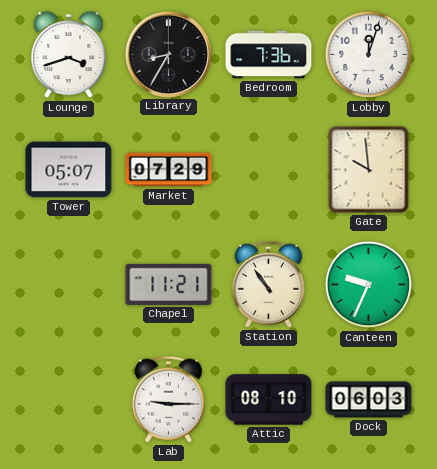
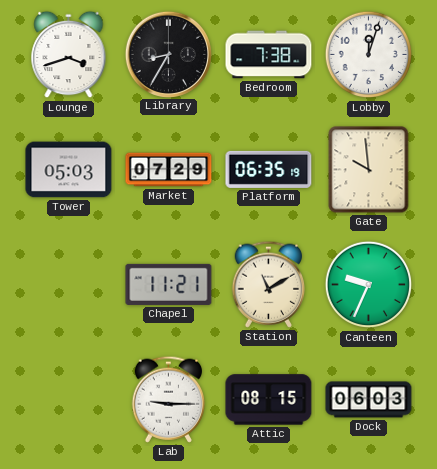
Bedroom: 7:36 -> 7:38
Tower: 05:07 -> 05:03
Platform: none -> 06:35
Station: 10:54 -> 11:10
Attic: 08:10 -> 08:15
